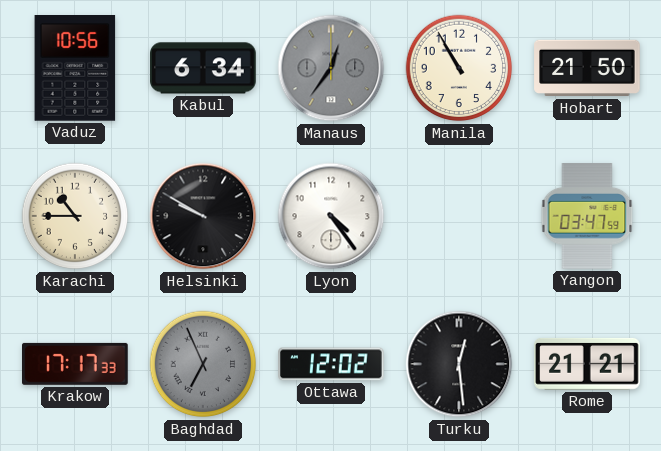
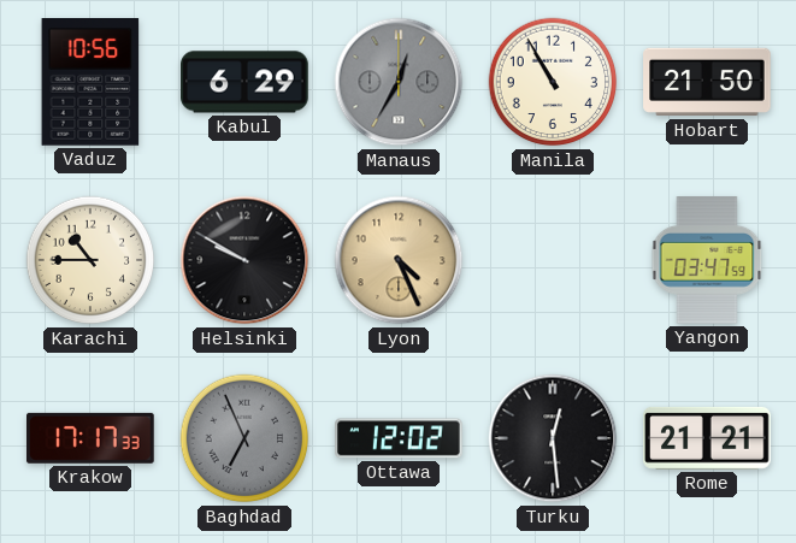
Kabul: 6:34 -> 6:29
Manaus: 12:36 -> 12:35
Lyon: 4:24 -> 4:26
Lyon dial: white -> champagne
